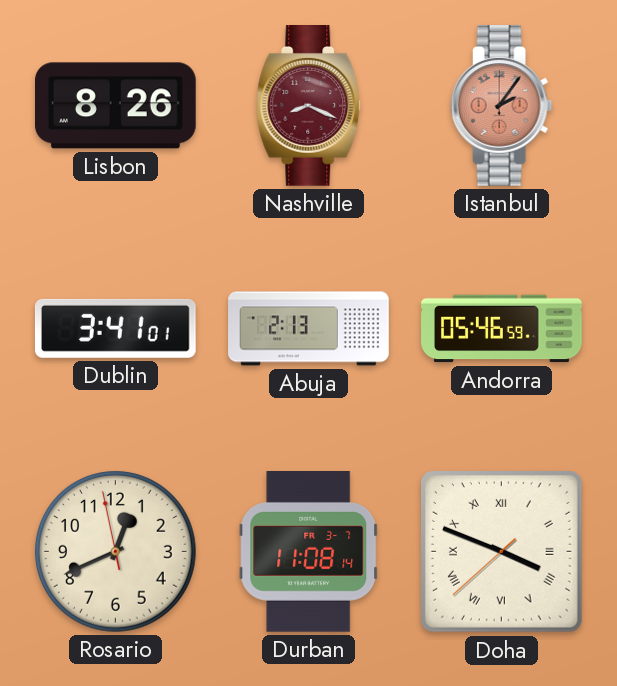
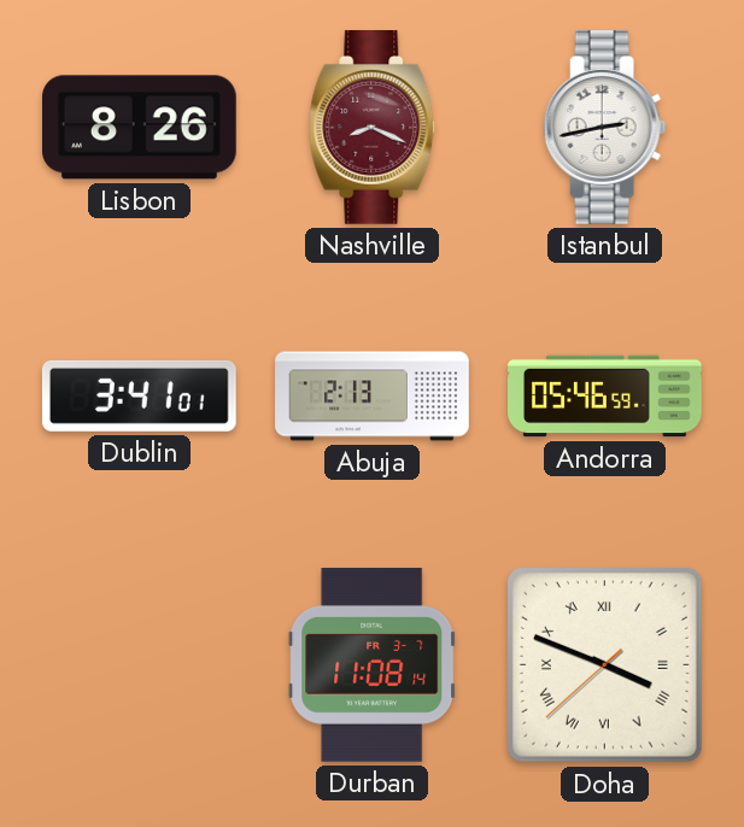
Istanbul: 2:06 -> 2:43
Istanbul dial: salmon -> white
Rosario: 12:40 -> none
